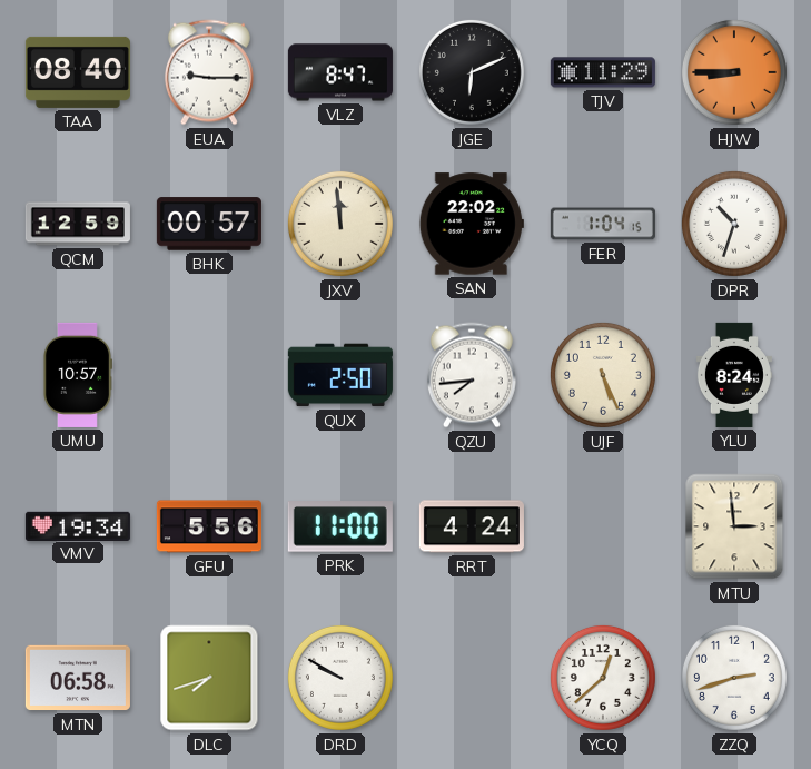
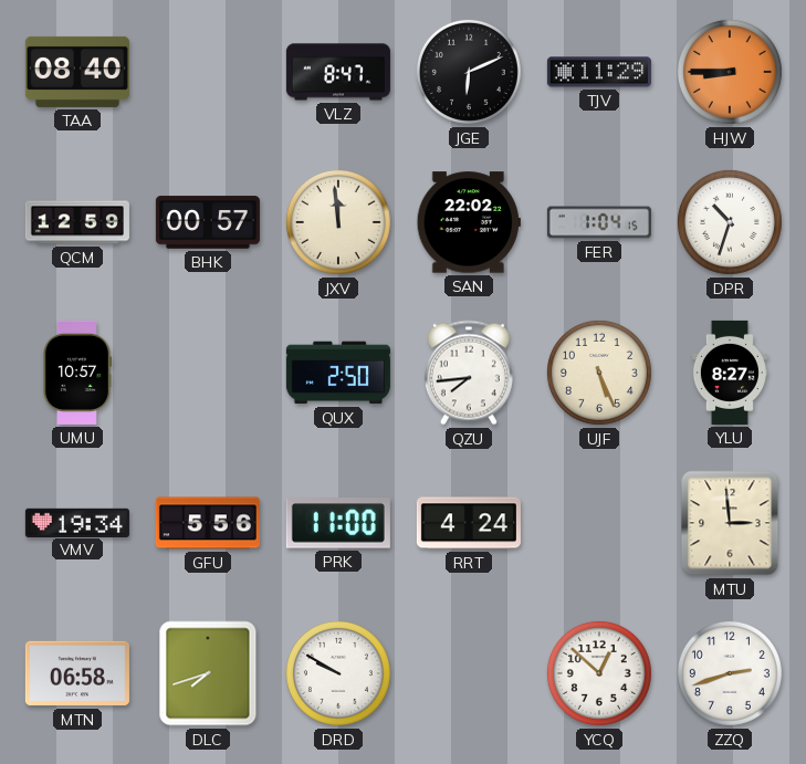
EUA: 9:15 -> none
YLU: 8:24 -> 8:27
YCQ: 12:38 -> 12:52
